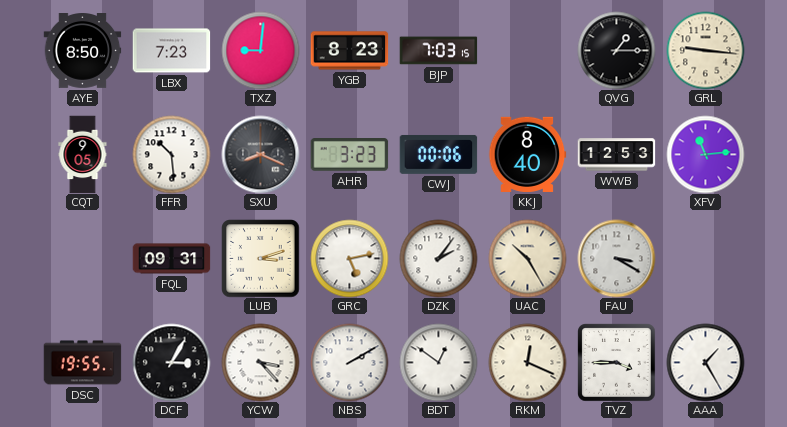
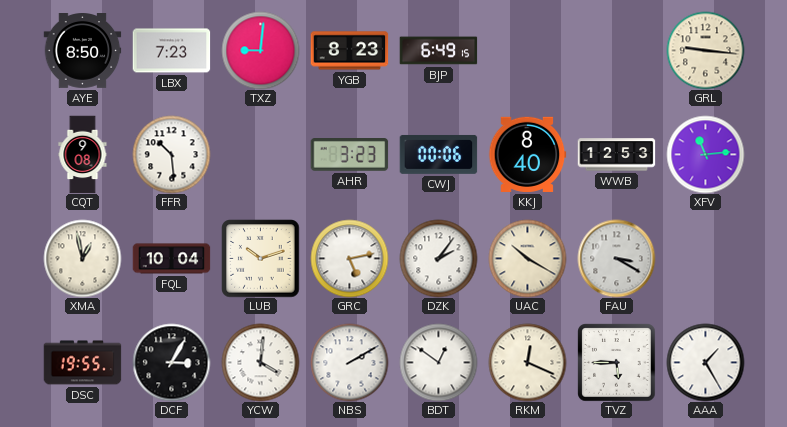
BJP: 7:03 -> 6:49
QVG: 1:15 -> none
CQT: 9:05 -> 9:08
SXU: 8:19 -> none
XMA: none -> 12:58
FQL: 09:31 -> 10:04
LUB: 3:12 -> 10:12
UAC: 10:25 -> 10:20
YCW: 3:23 -> 4:01
TVZ: 3:45 -> 5:45
